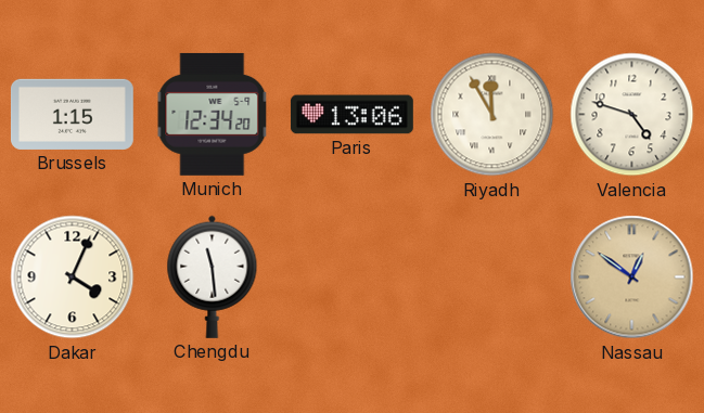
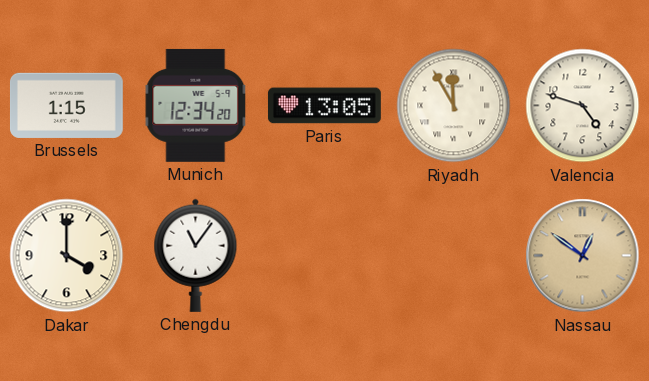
Paris: 13:06 -> 13:05
Dakar: 4:04 -> 4:00
Chengdu: 11:29 -> 11:06
